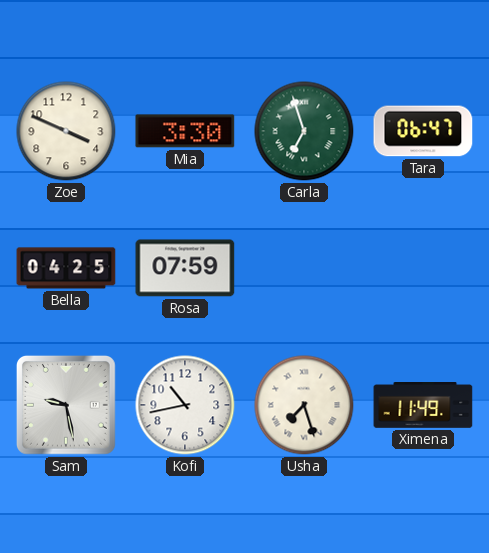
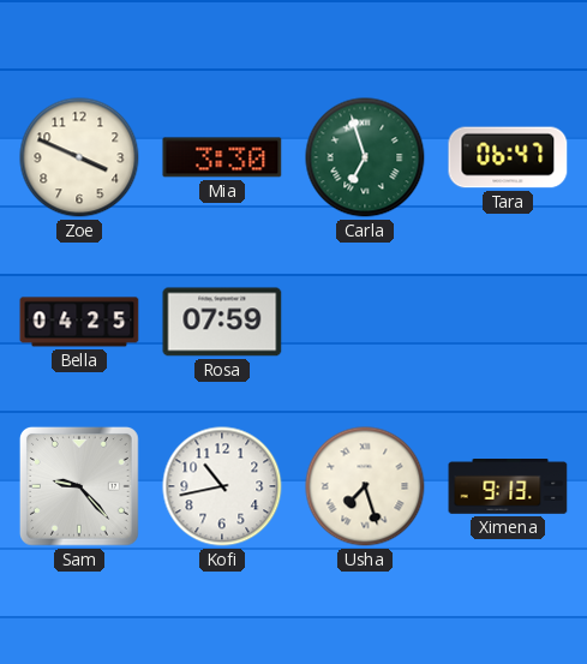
Sam: 9:28 -> 9:23
Ximena: 11:49 -> 9:13
